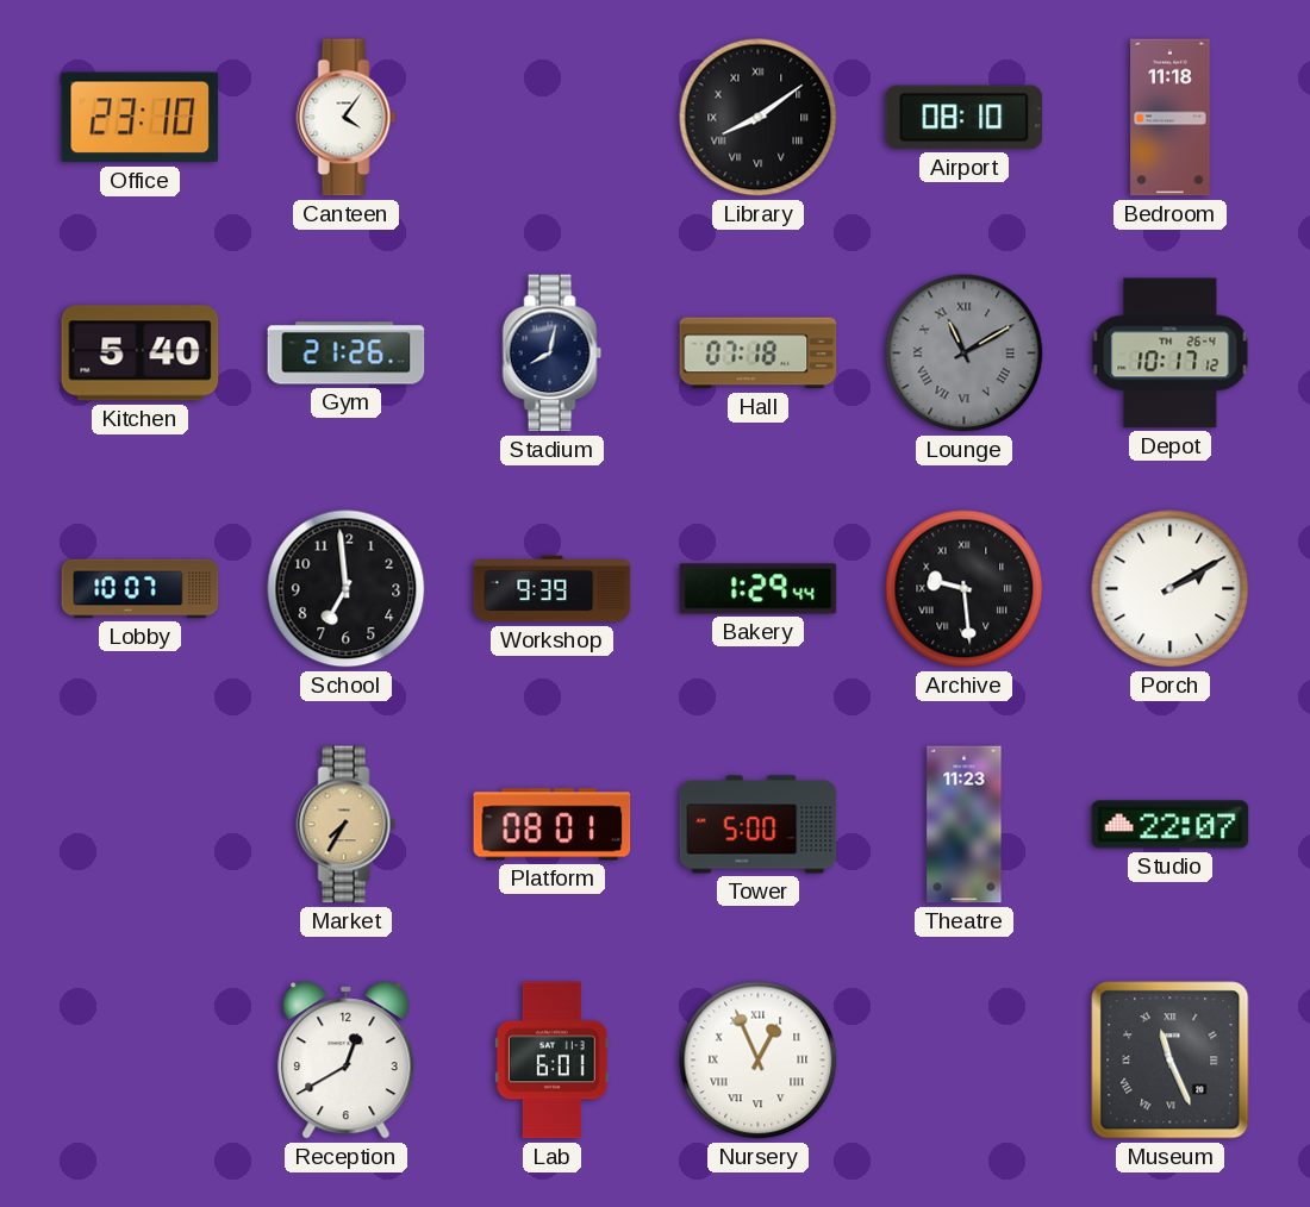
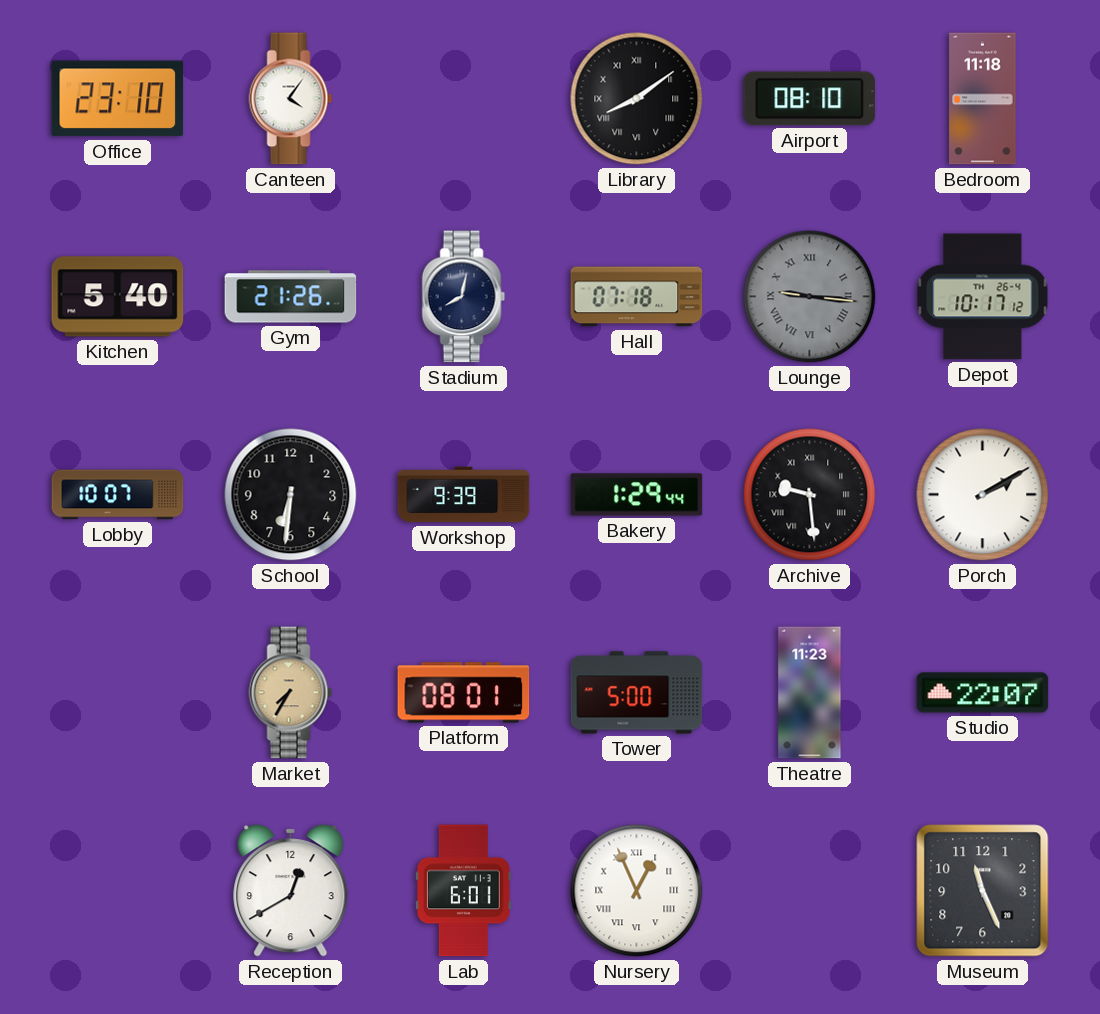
Lounge: 11:10 -> 9:16
School: 6:59 -> 6:31
Museum numerals: Roman -> Arabic
